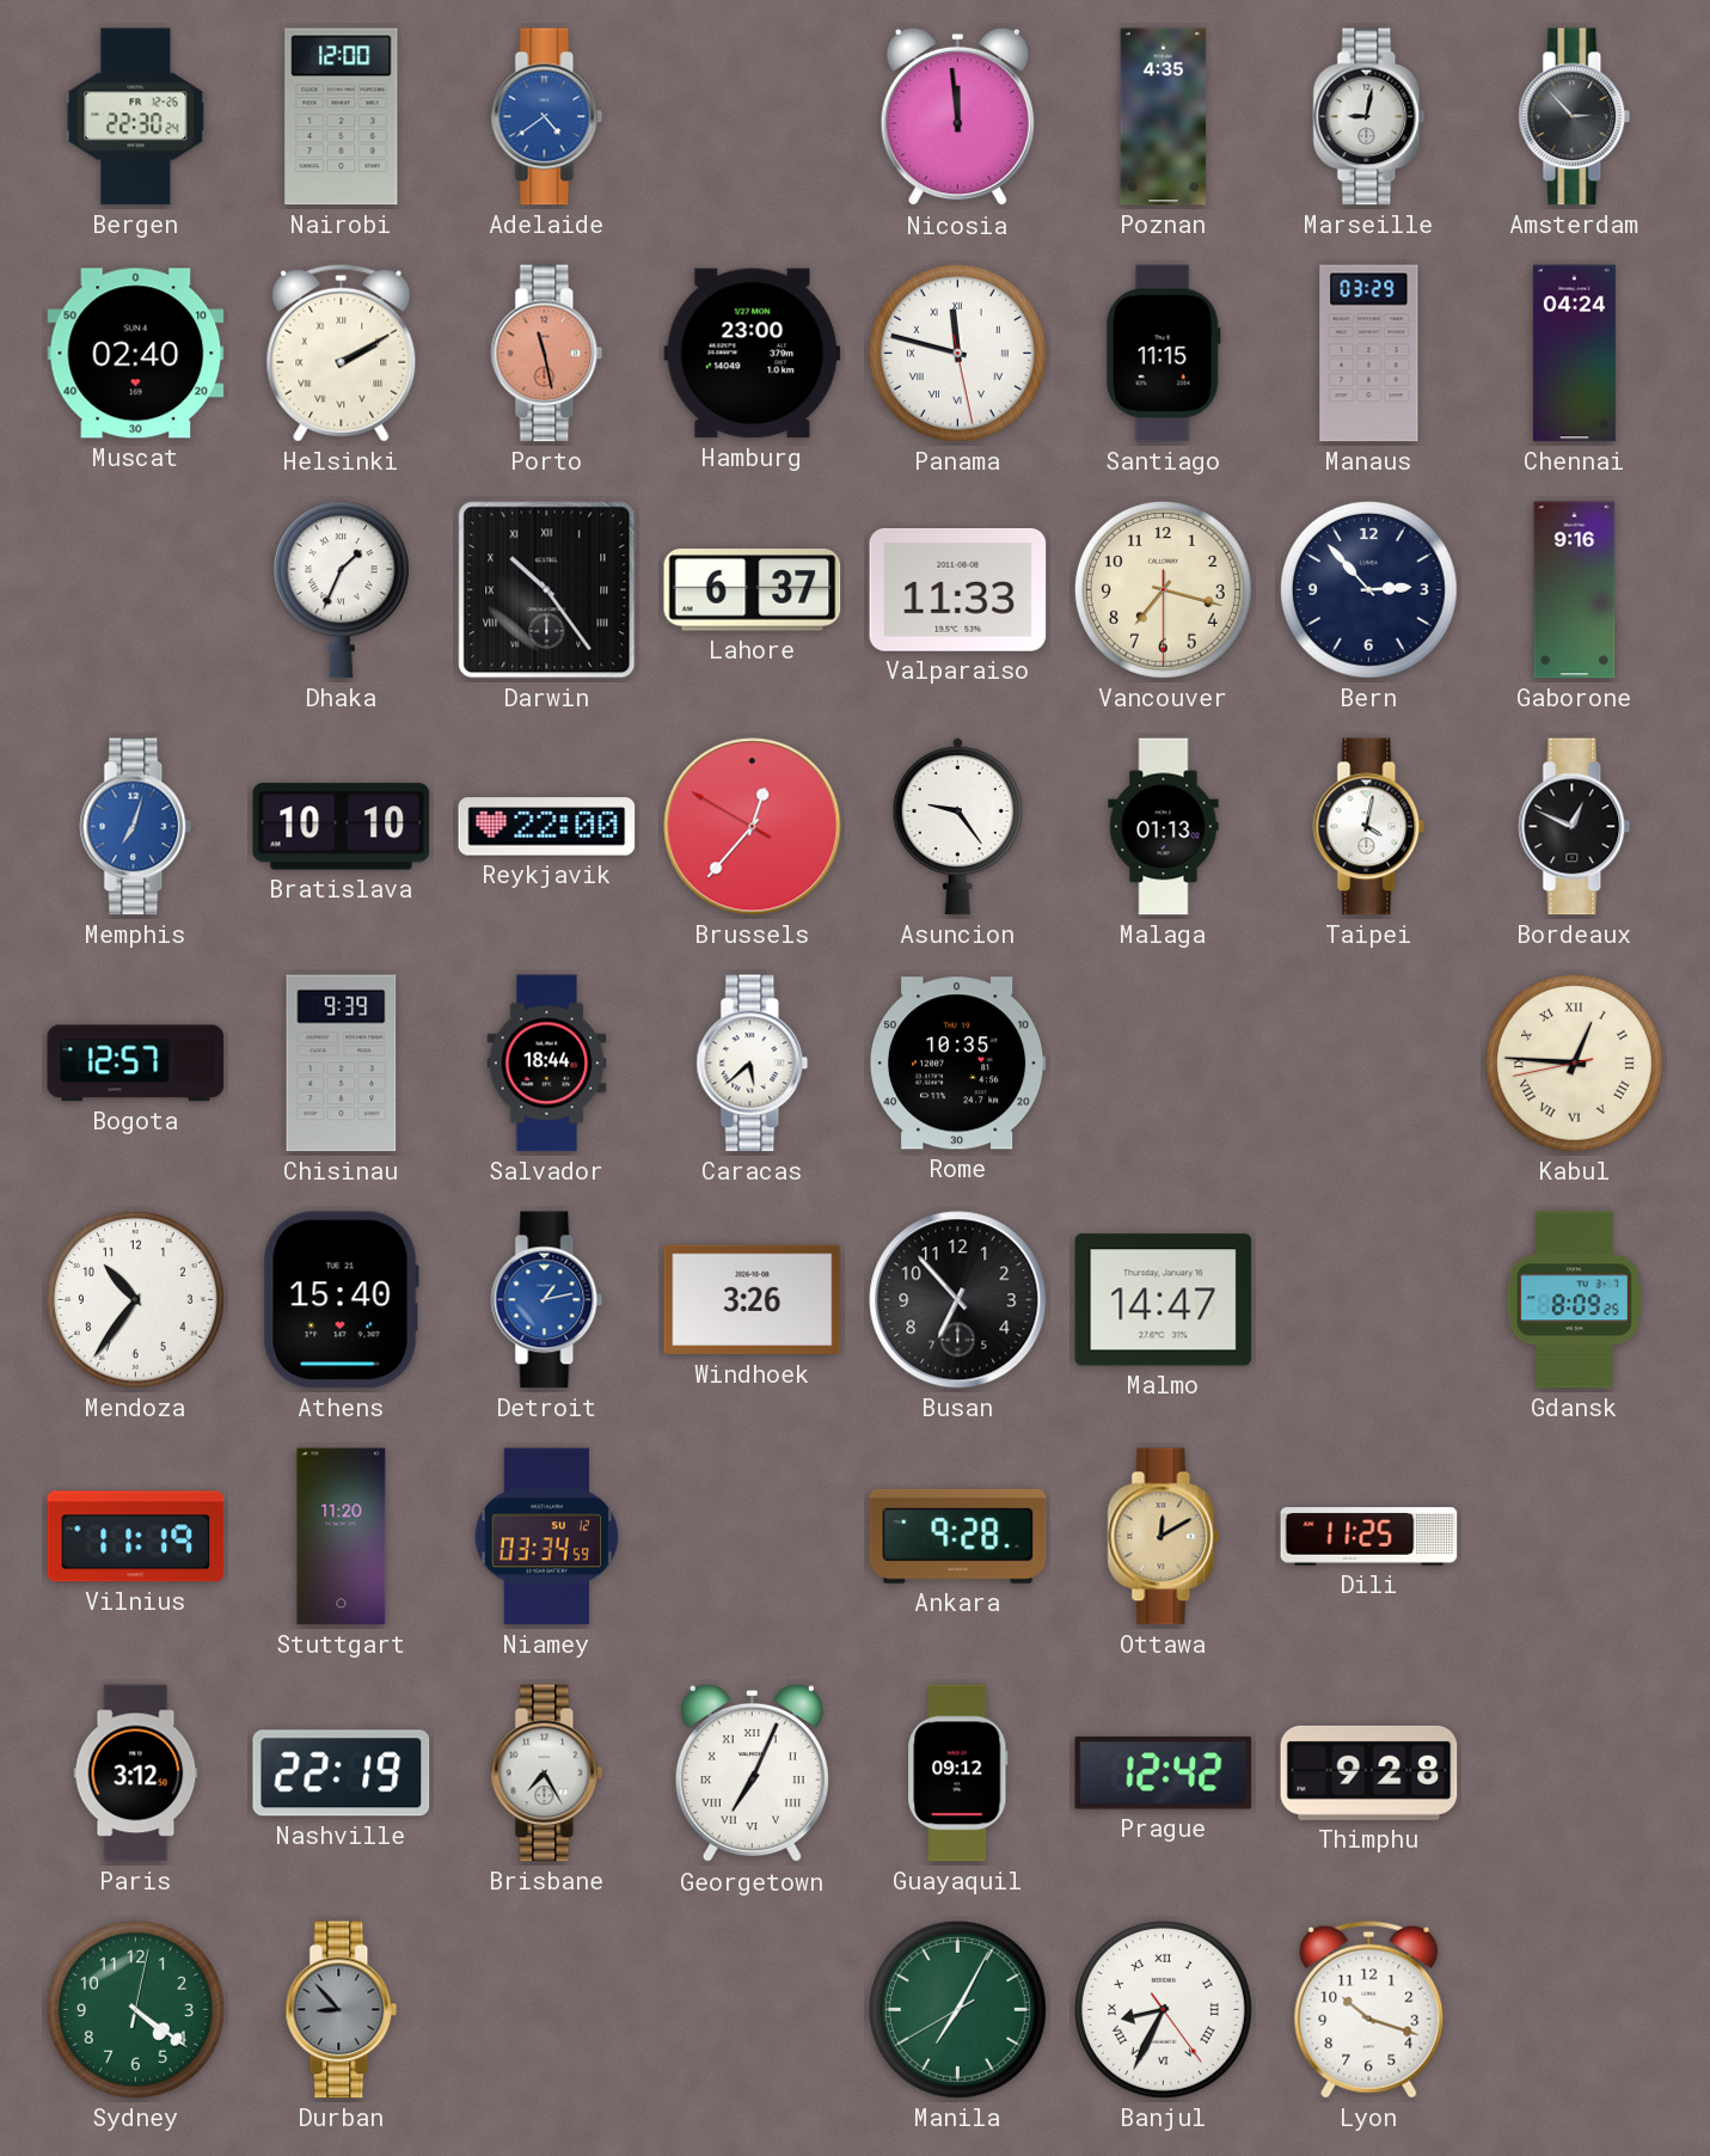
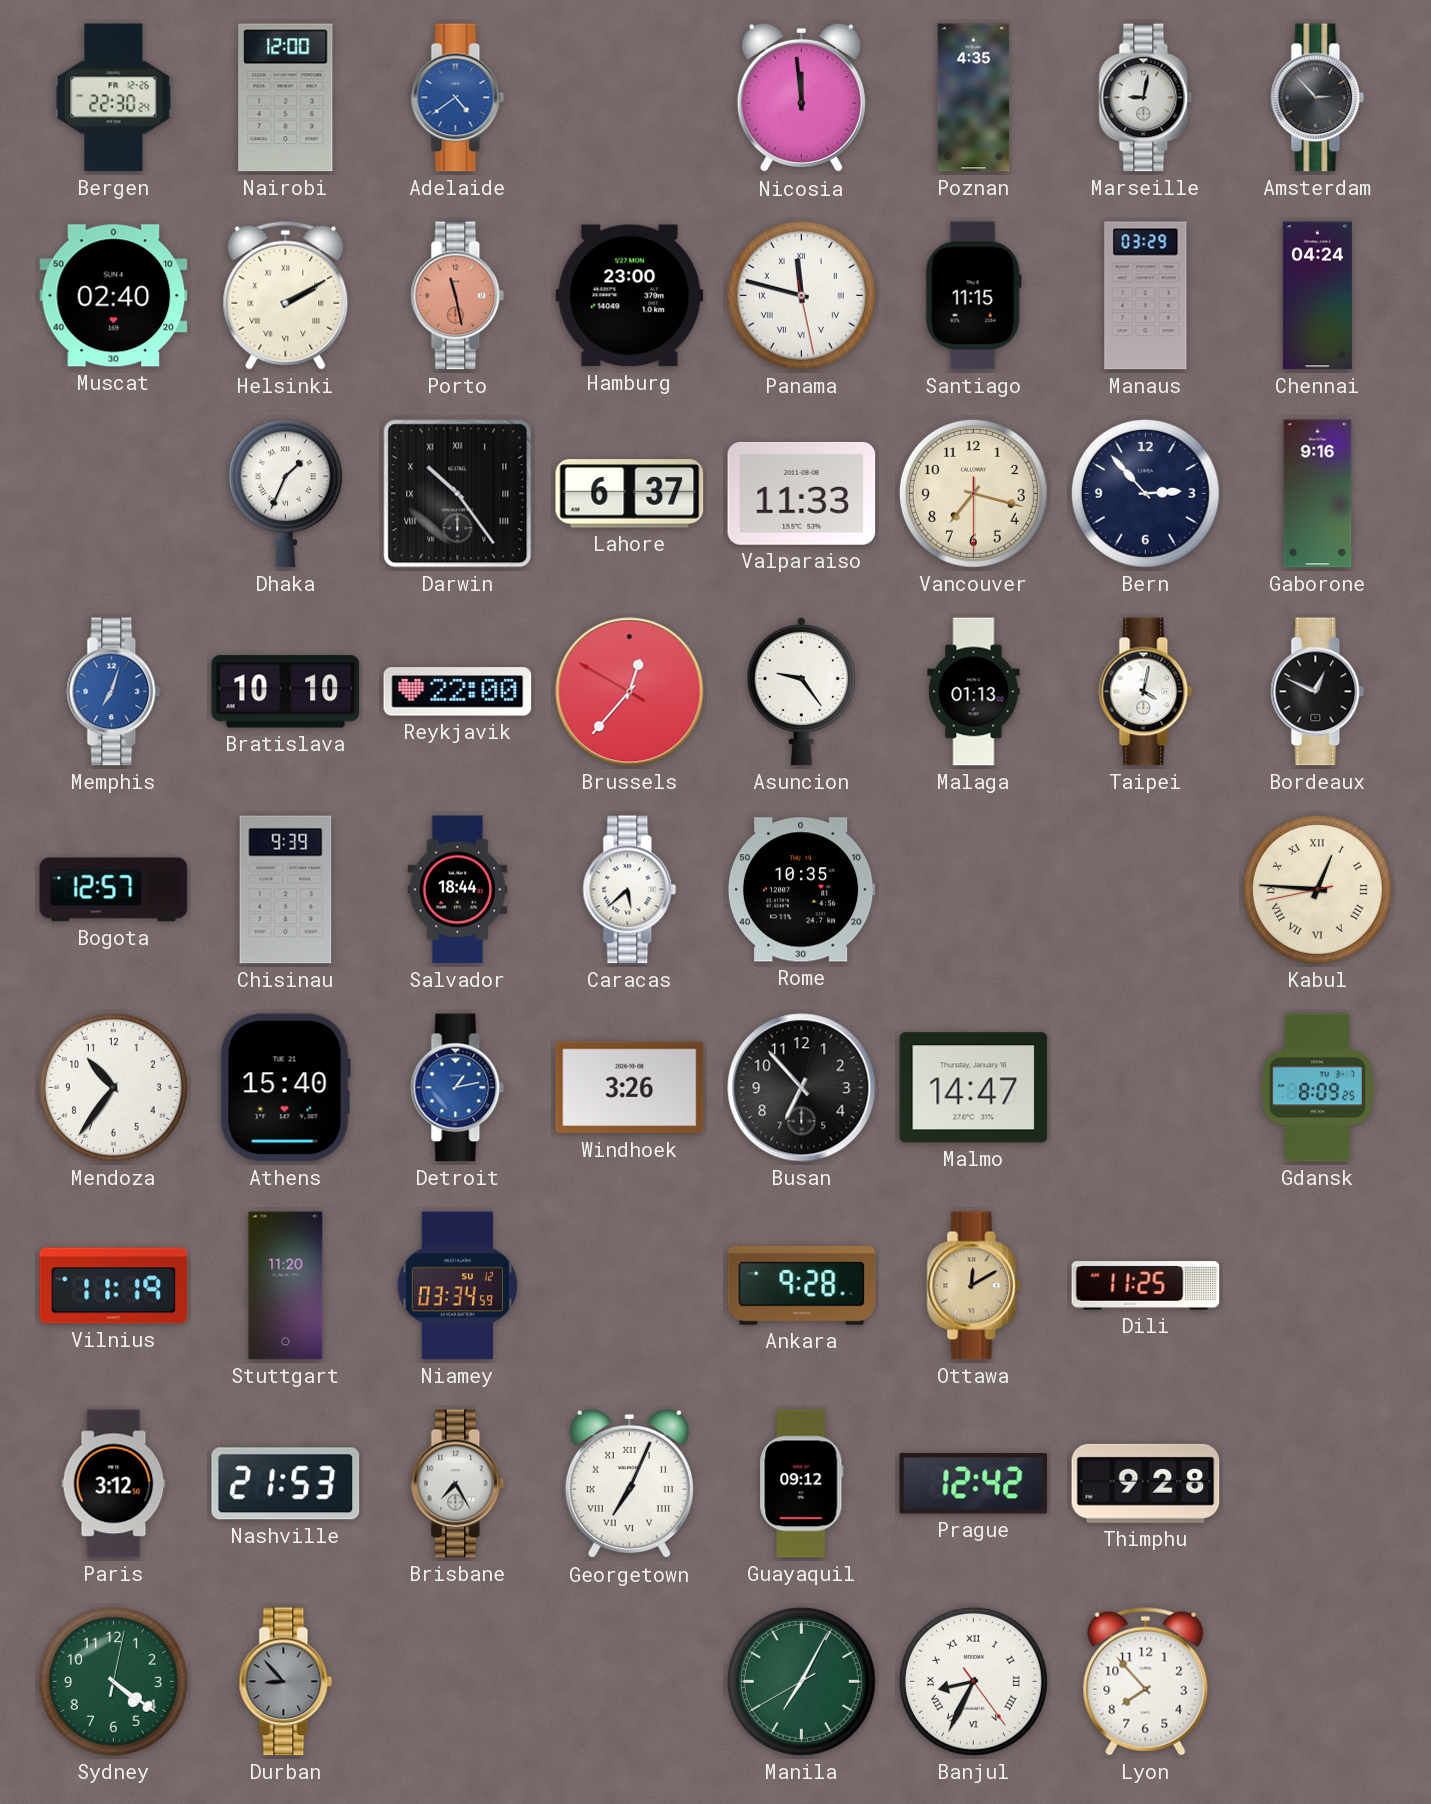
Nashville: 22:19 -> 21:53
Lyon: 10:18 -> 7:53
